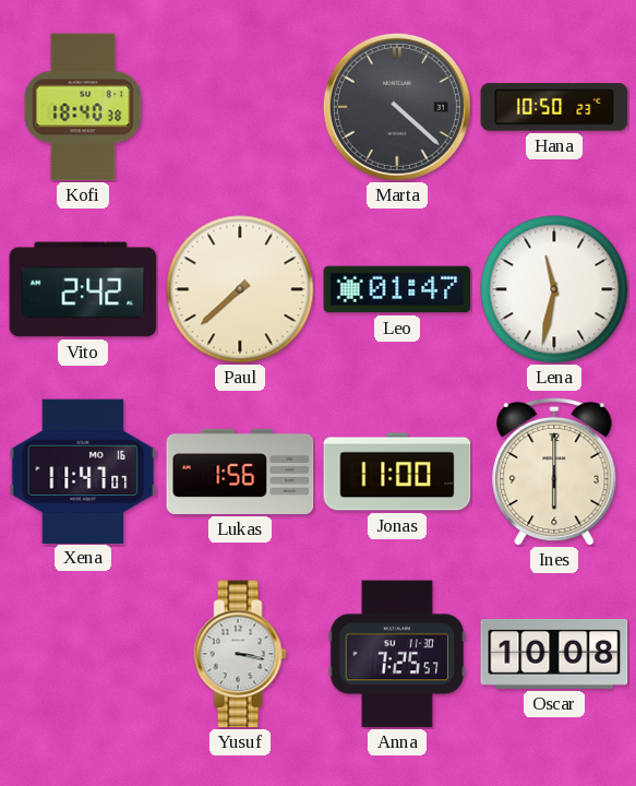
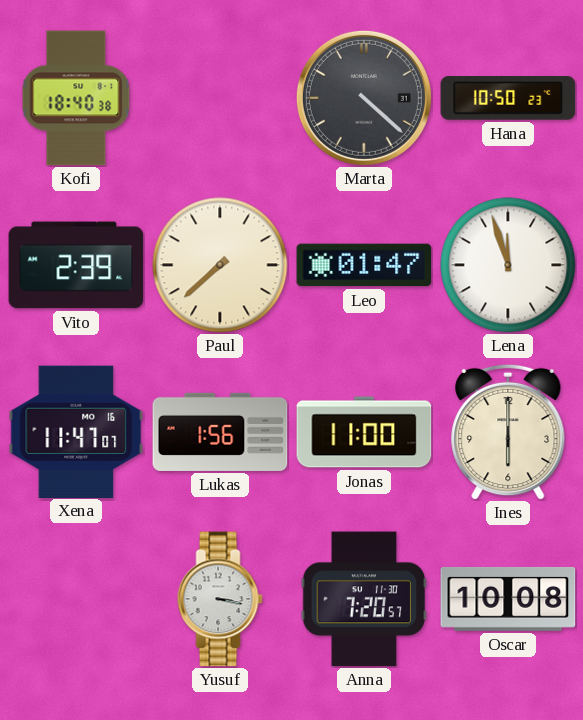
Vito: 2:42 -> 2:39
Lena: 11:32 -> 11:57
Anna: 7:25 -> 7:20
